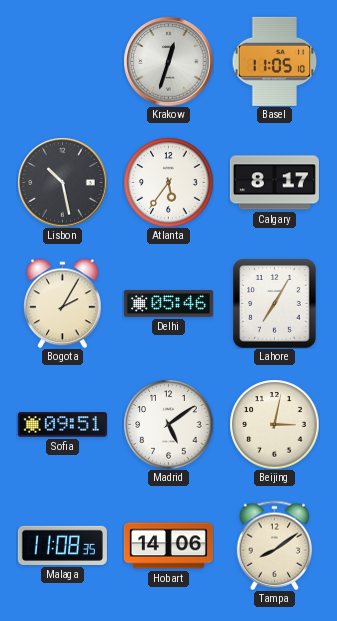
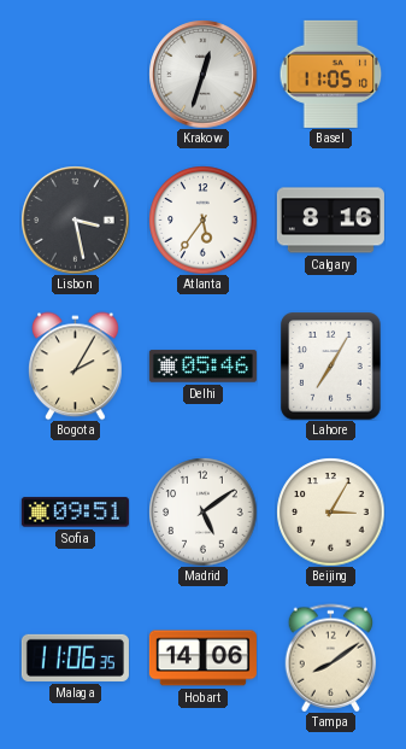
Lisbon: 10:28 -> 3:28
Calgary: 8:17 -> 8:16
Beijing: 3:02 -> 3:05
Malaga: 11:08 -> 11:06
